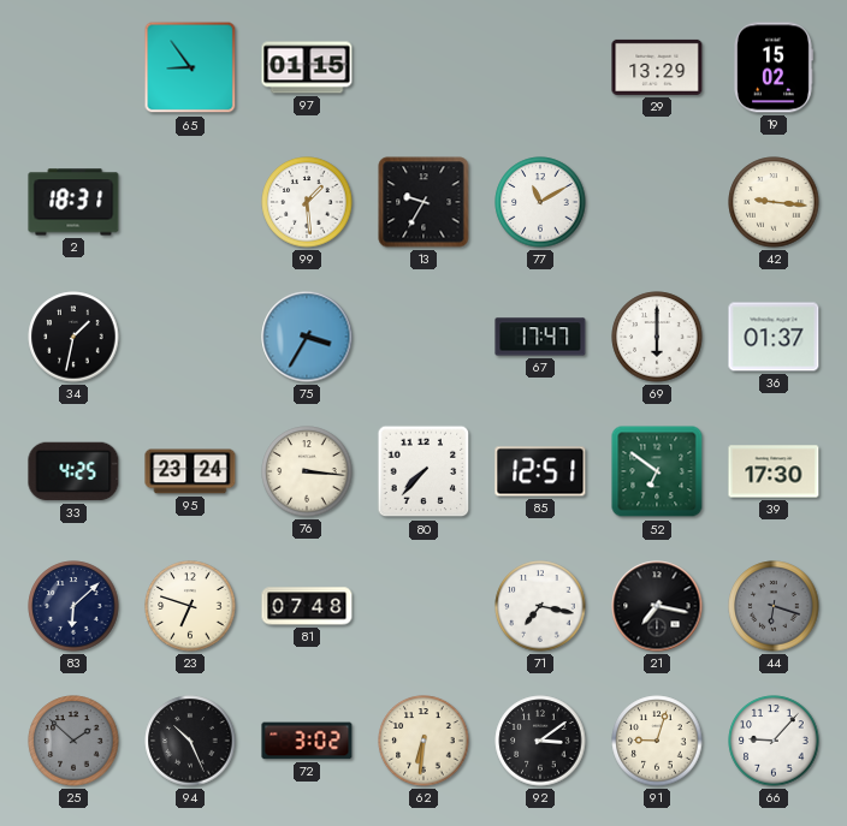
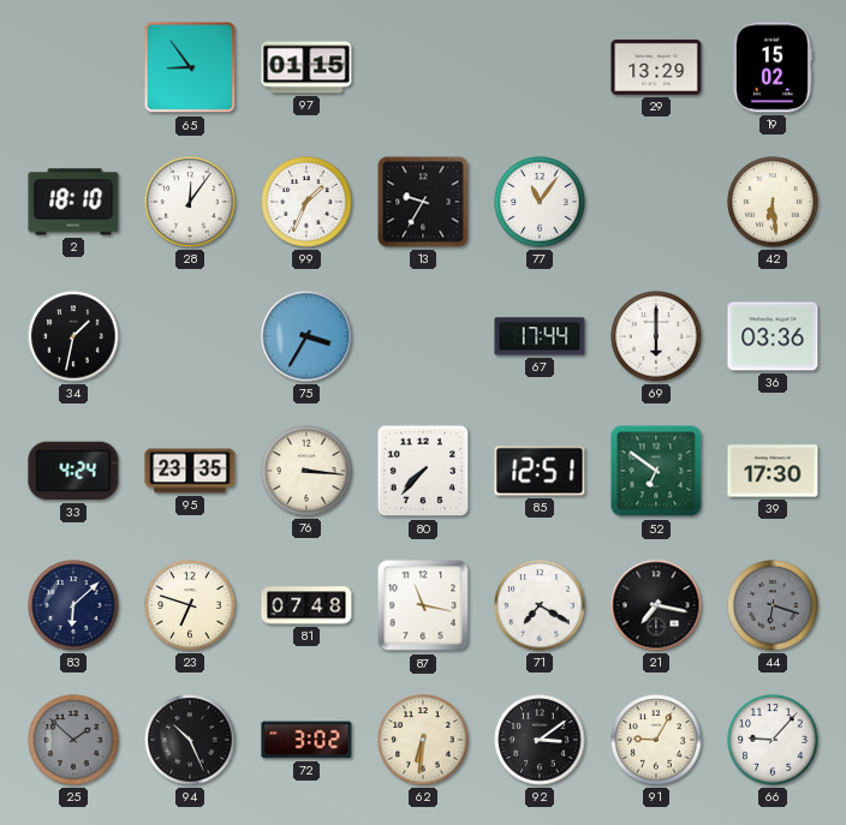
2: 18:31 -> 18:10
28: none -> 12:06
99: 1:29 -> 1:34
77: 11:10 -> 11:06
42: 9:16 -> 6:29
67: 17:47 -> 17:44
36: 01:37 -> 03:36
33: 4:25 -> 4:24
95: 23:24 -> 23:35
87: none -> 11:17
71: 7:17 -> 7:20
91: 9:03 -> 9:05
